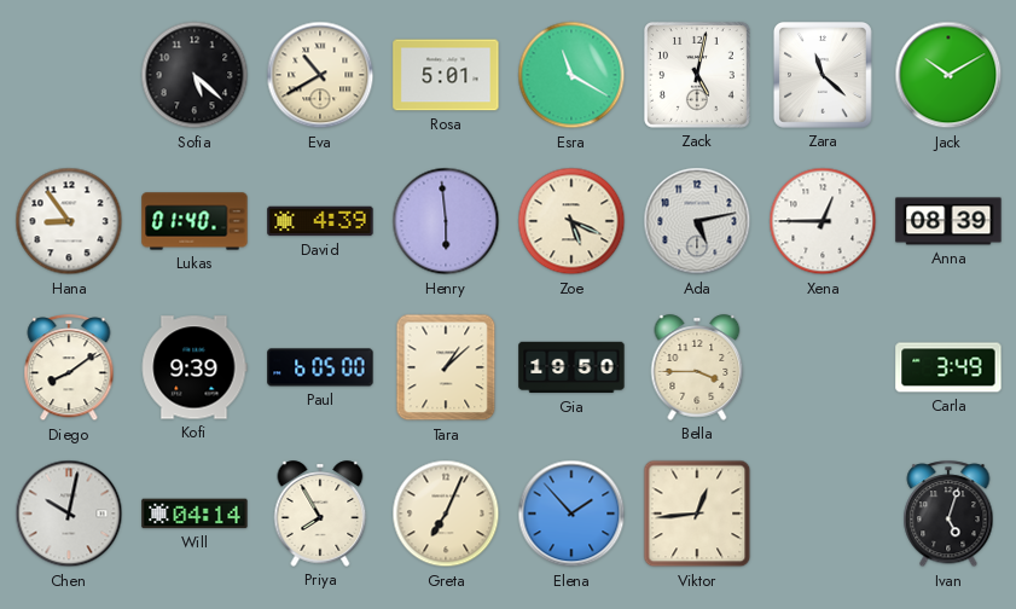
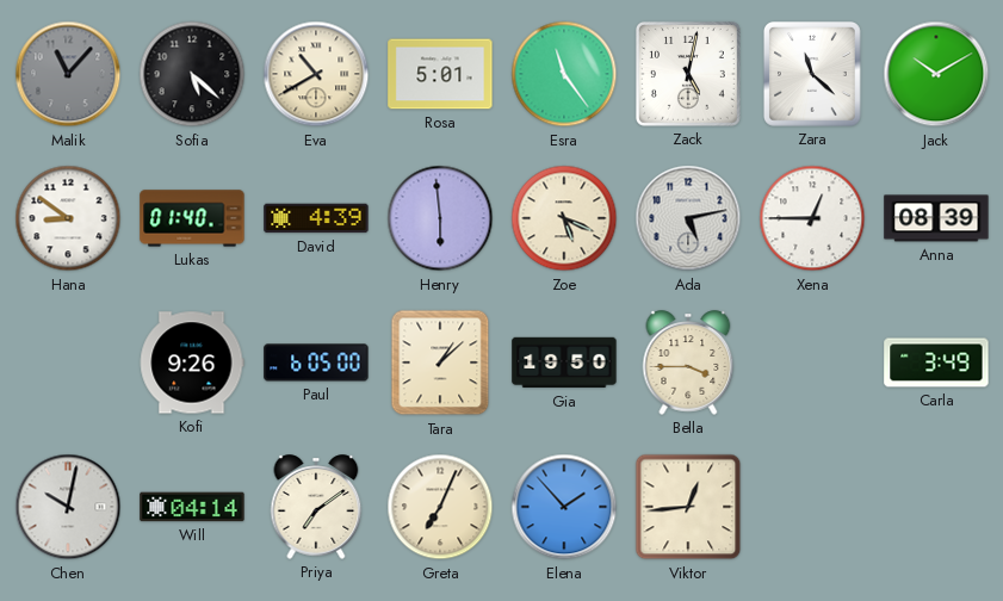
Malik: none -> 11:07
Esra: 11:20 -> 11:24
Hana: 8:54 -> 8:51
Diego: 8:09 -> none
Kofi: 9:39 -> 9:26
Priya: 7:55 -> 7:09
Ivan: 5:03 -> none
